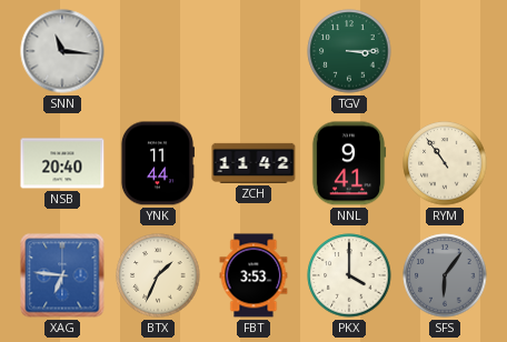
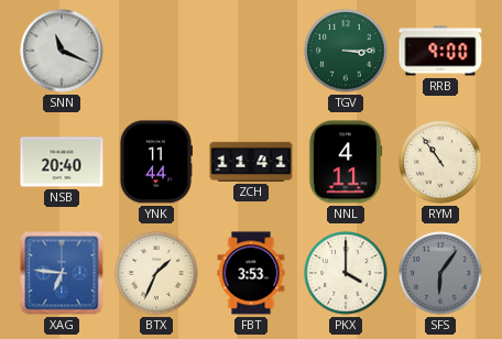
SNN: 11:16 -> 11:19
RRB: none -> 9:00
ZCH: 11:42 -> 11:41
NNL: 9:41 -> 4:11
